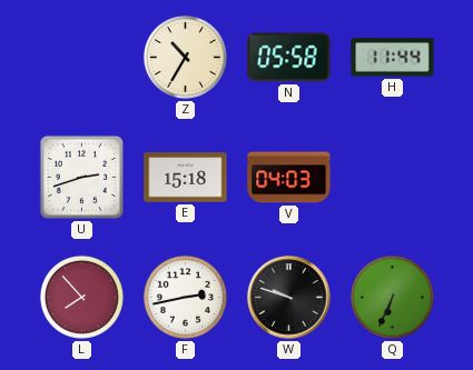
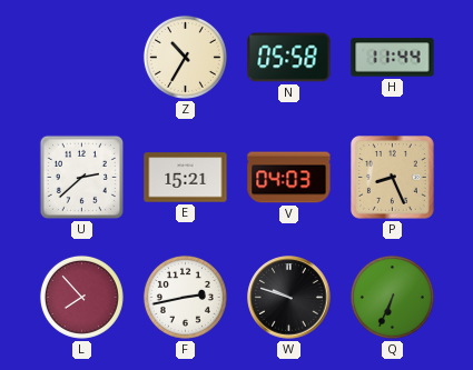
U: 2:42 -> 2:38
E: 15:18 -> 15:21
P: none -> 8:26
